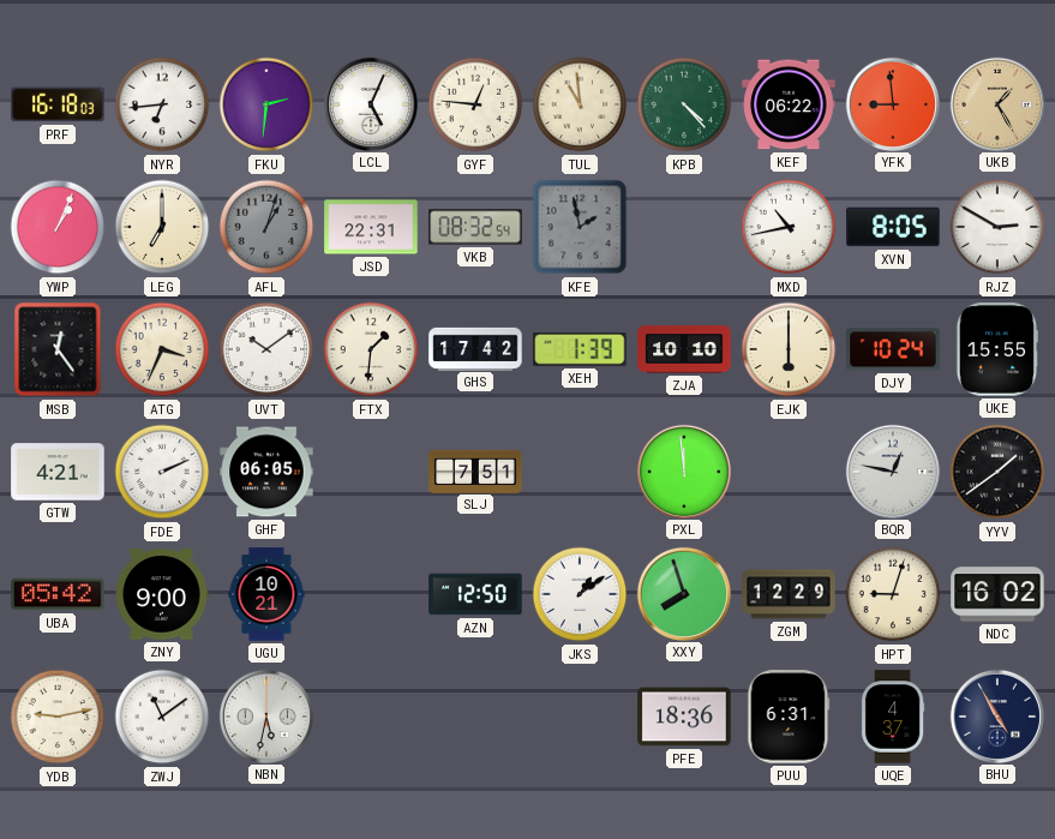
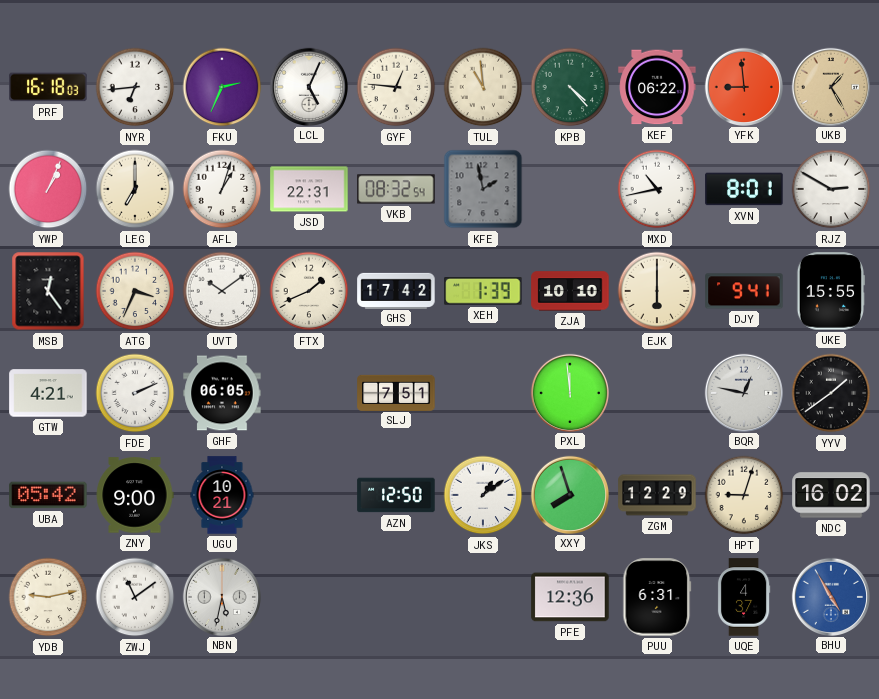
FKU: 2:31 -> 2:34
AFL dial: grey -> white
XVN: 8:05 -> 8:01
FTX: 1:31 -> 1:41
DJY: 10:24 -> 9:41
PFE: 18:36 -> 12:36
BHU dial: navy -> blue
